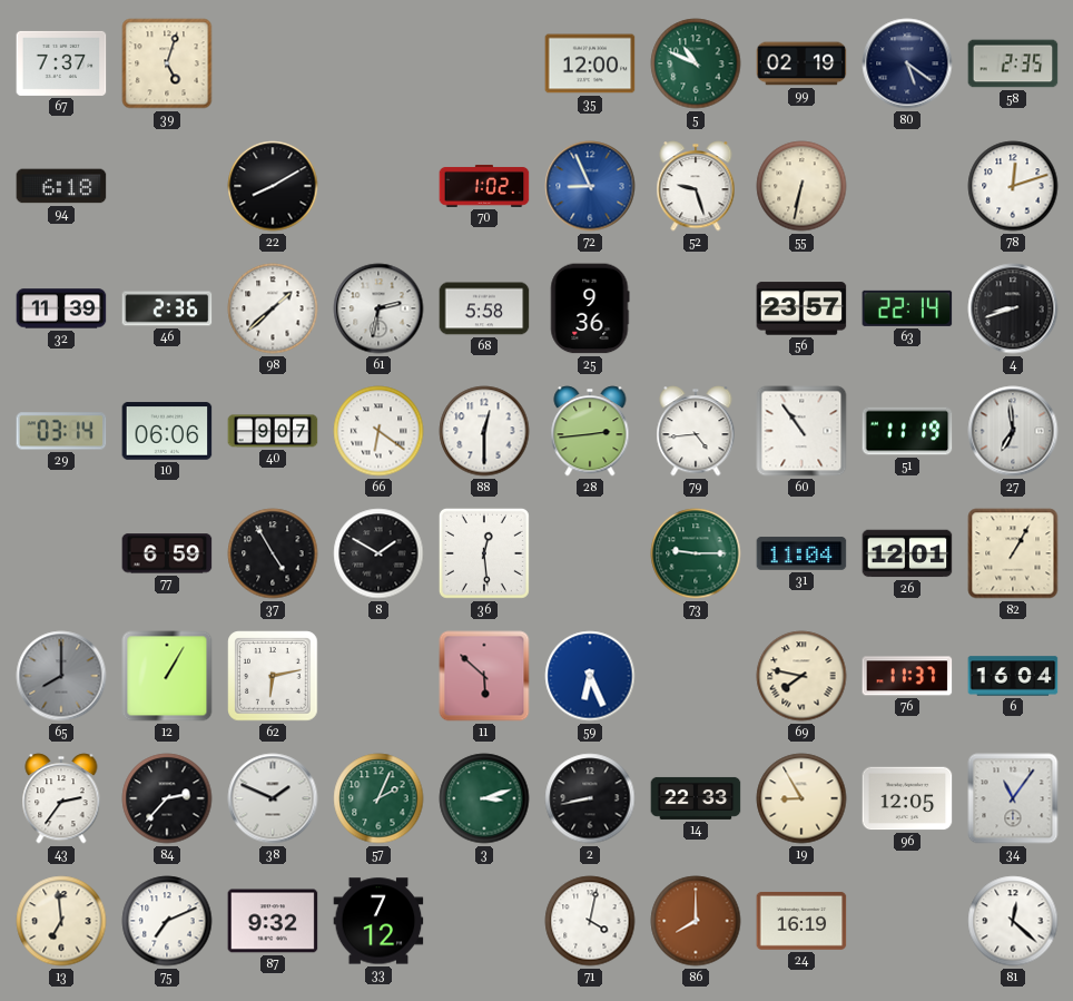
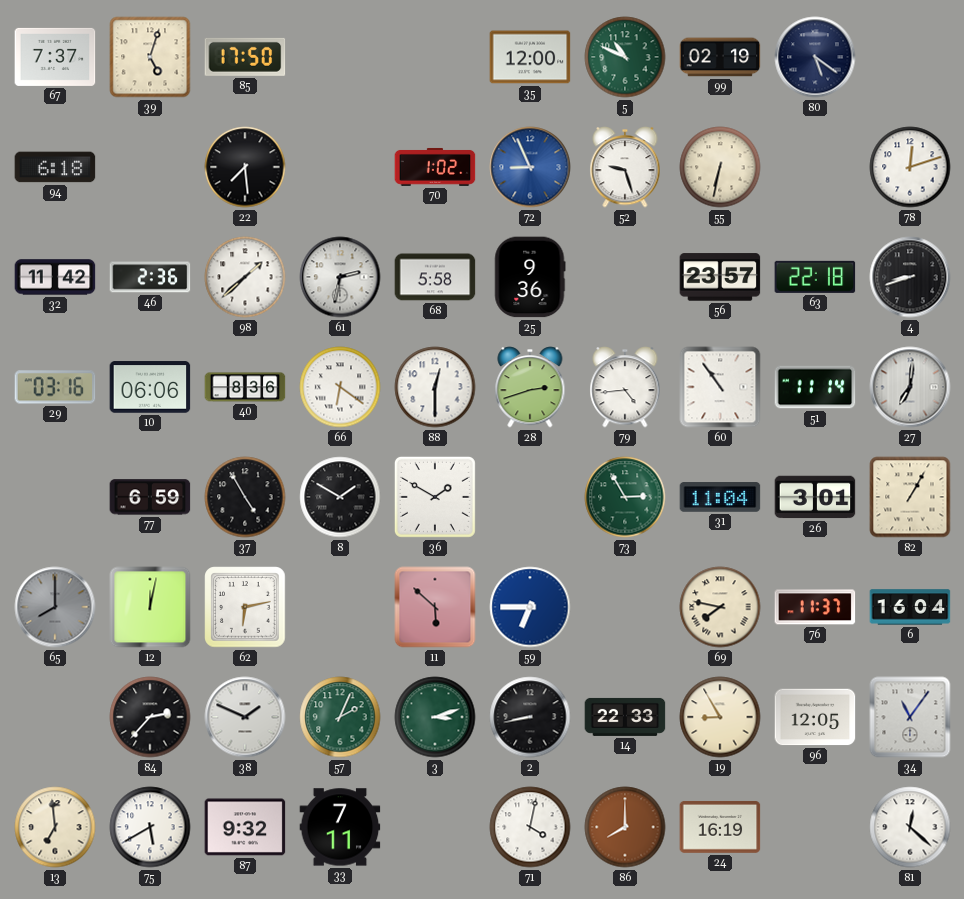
85: none -> 17:50
58: 2:35 -> none
22: 8:10 -> 7:29
32: 11:39 -> 11:42
63: 22:14 -> 22:18
29: 03:14 -> 03:16
40: 9:07 -> 8:36
28: 2:44 -> 2:42
51: 11:19 -> 11:14
27: 6:59 -> 7:01
36: 12:29 -> 1:50
73: 9:15 -> 2:55
26: 12:01 -> 3:01
12: 1:05 -> 12:02
59: 6:26 -> 6:45
43: 2:36 -> none
75: 7:11 -> 5:40
33: 7:12 -> 7:11
